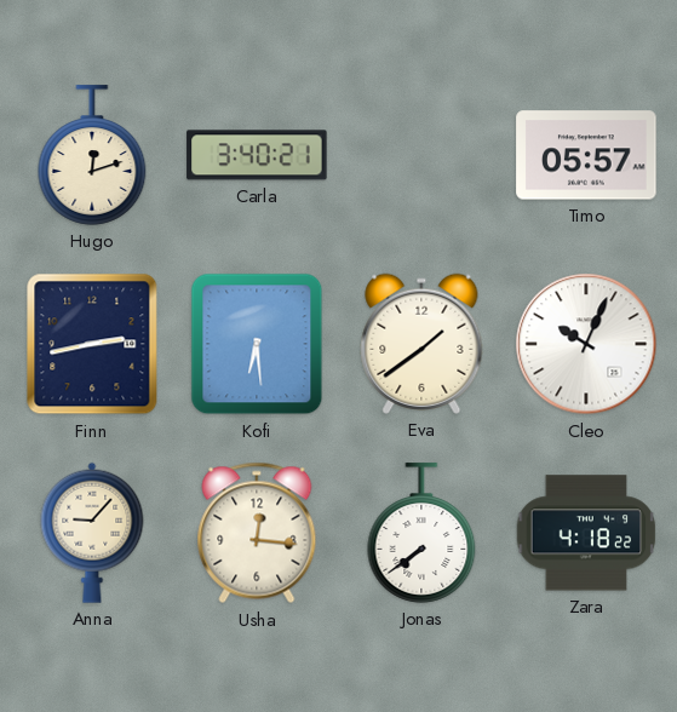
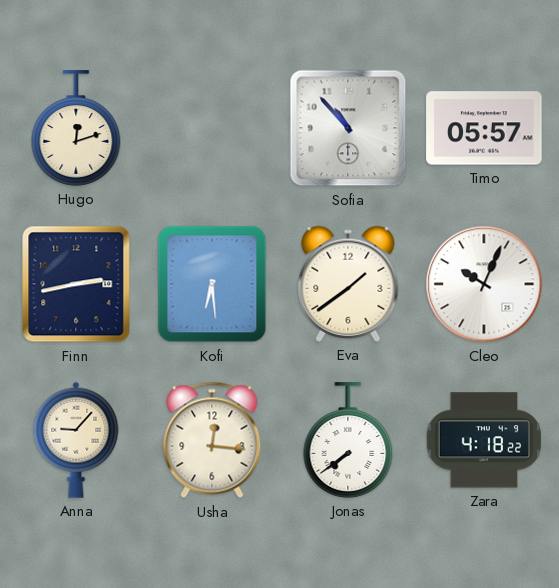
Carla: 3:40 -> none
Sofia: none -> 10:53
